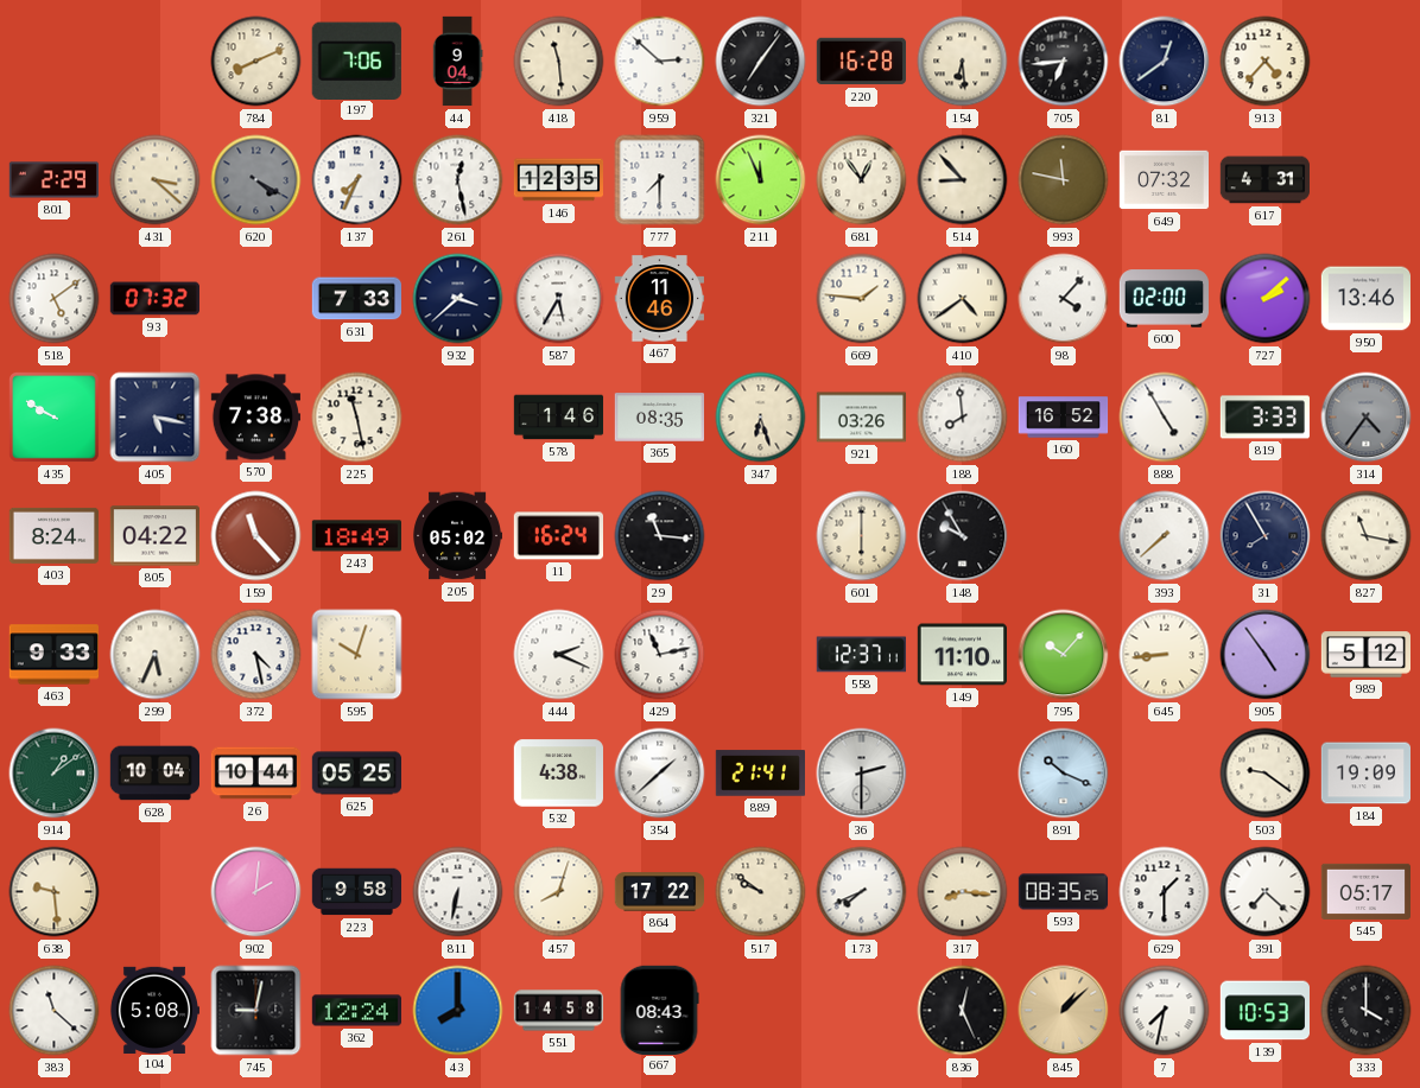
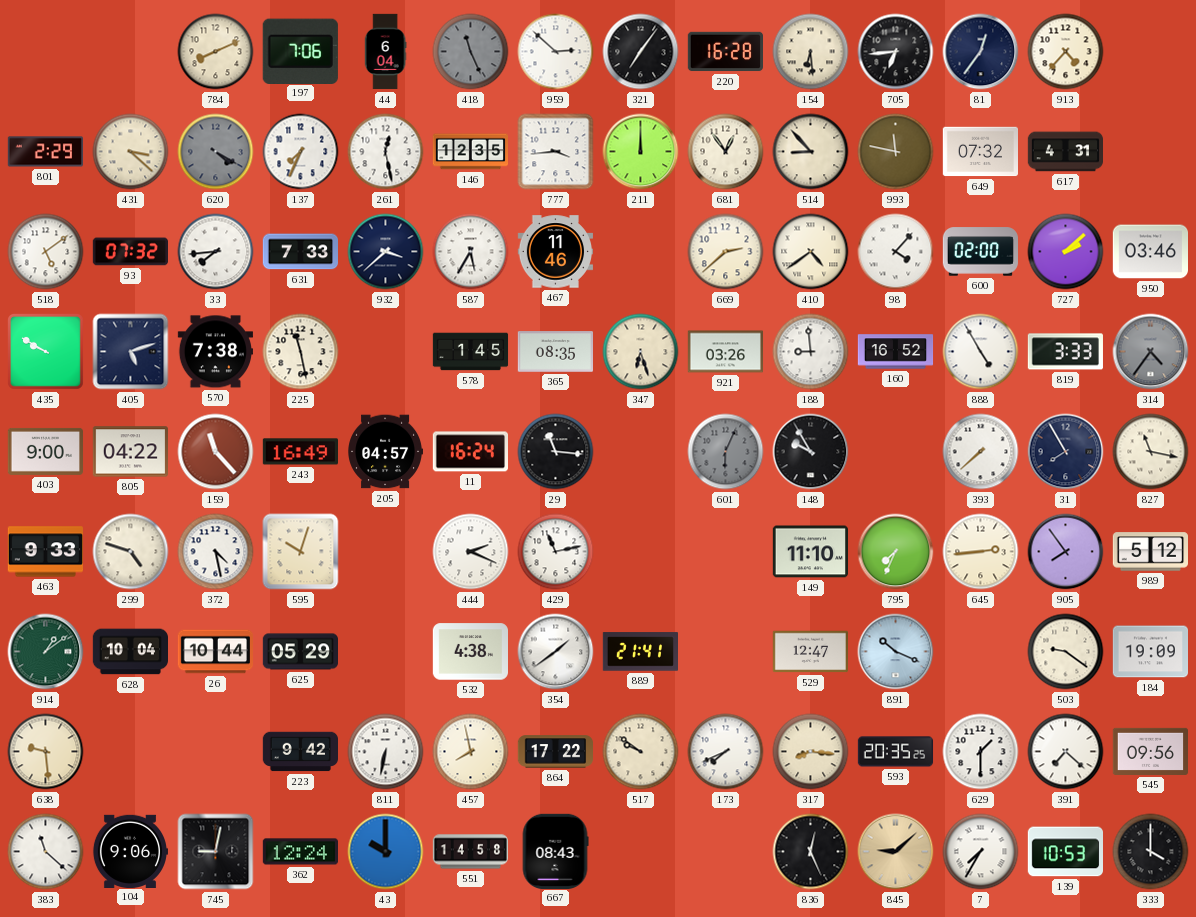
44: 9:04 -> 6:04
418: 11:29 -> 11:26
418 dial: cream -> grey
81: 12:39 -> 12:36
777: 7:30 -> 3:44
211: 11:56 -> 12:00
33: none -> 7:44
669: 1:46 -> 2:38
950: 13:46 -> 03:46
405: 5:17 -> 5:12
578: 1:46 -> 1:45
188: 7:59 -> 8:59
403: 8:24 -> 9:00
243: 18:49 -> 16:49
205: 05:02 -> 04:57
601: 6:00 -> 6:04
601 dial: cream -> grey
299: 5:34 -> 4:48
558: 12:37 -> none
795: 10:07 -> 7:34
645: 8:44 -> 2:44
905: 4:54 -> 7:54
625: 05:25 -> 05:29
354: 1:38 -> 1:39
36: 2:30 -> none
529: none -> 12:47
902: 2:01 -> none
223: 9:58 -> 9:42
457: 8:03 -> 7:58
593: 08:35 -> 20:35
545: 05:17 -> 09:56
104: 5:08 -> 9:06
43: 8:00 -> 10:00
845: 1:08 -> 9:08
7: 7:32 -> 7:35
